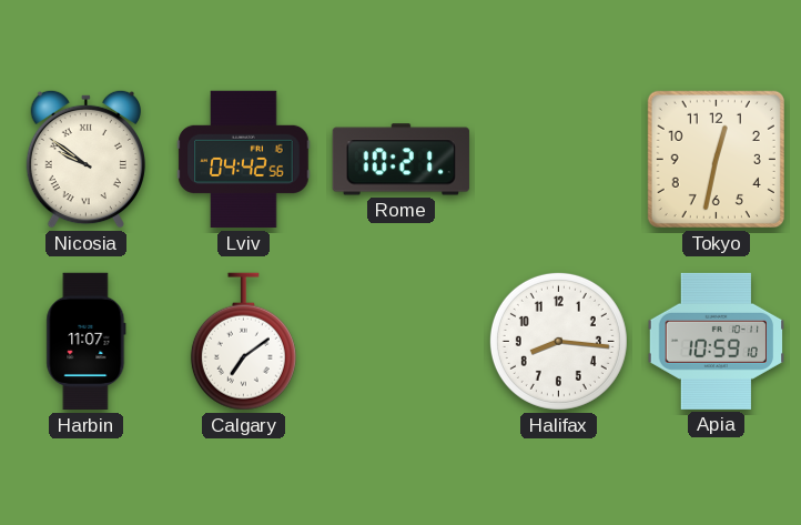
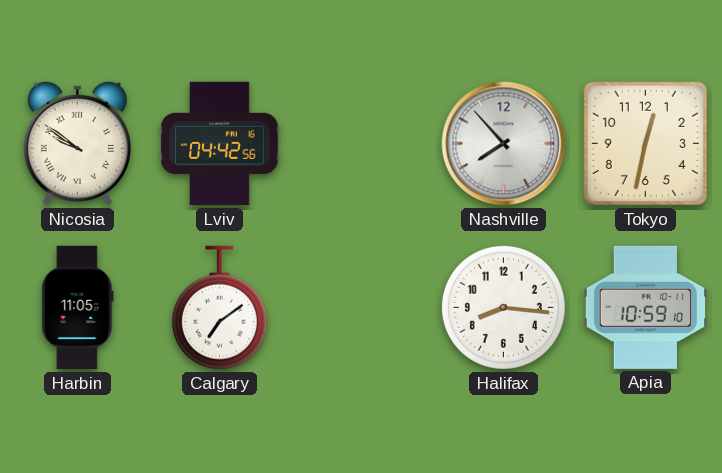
Rome: 10:21 -> none
Nashville: none -> 7:53
Harbin: 11:07 -> 11:05
